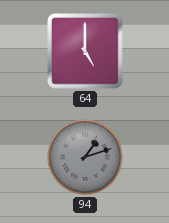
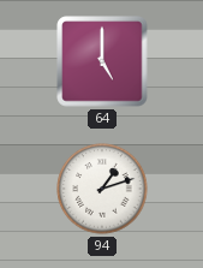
94 dial: grey -> white
